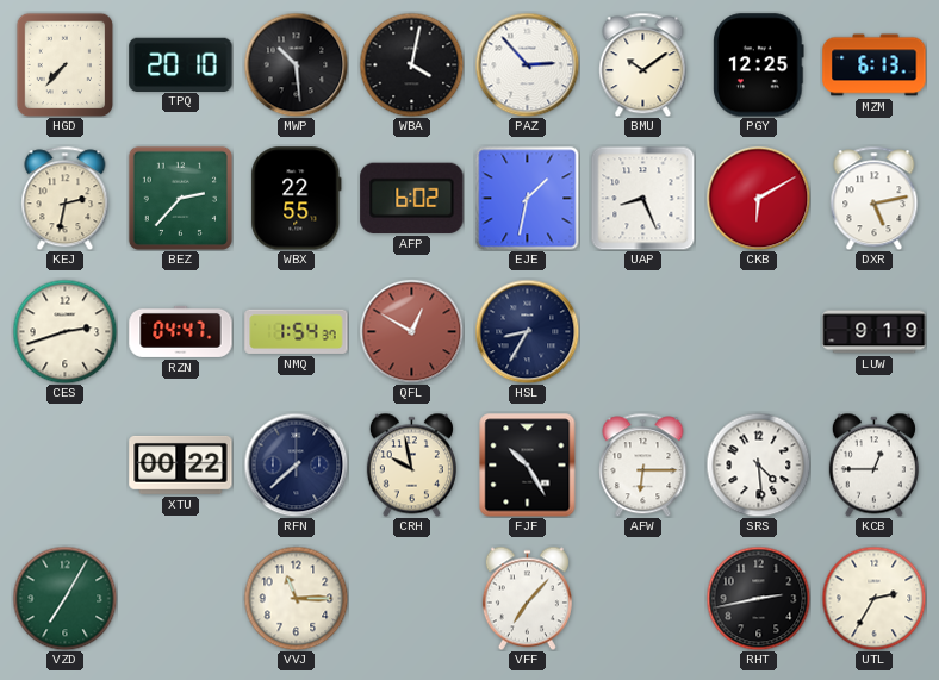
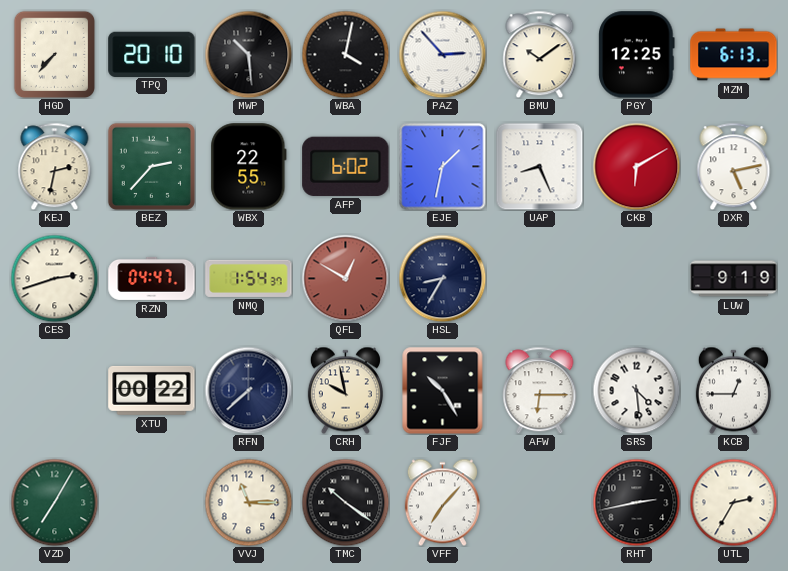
TMC: none -> 10:21
